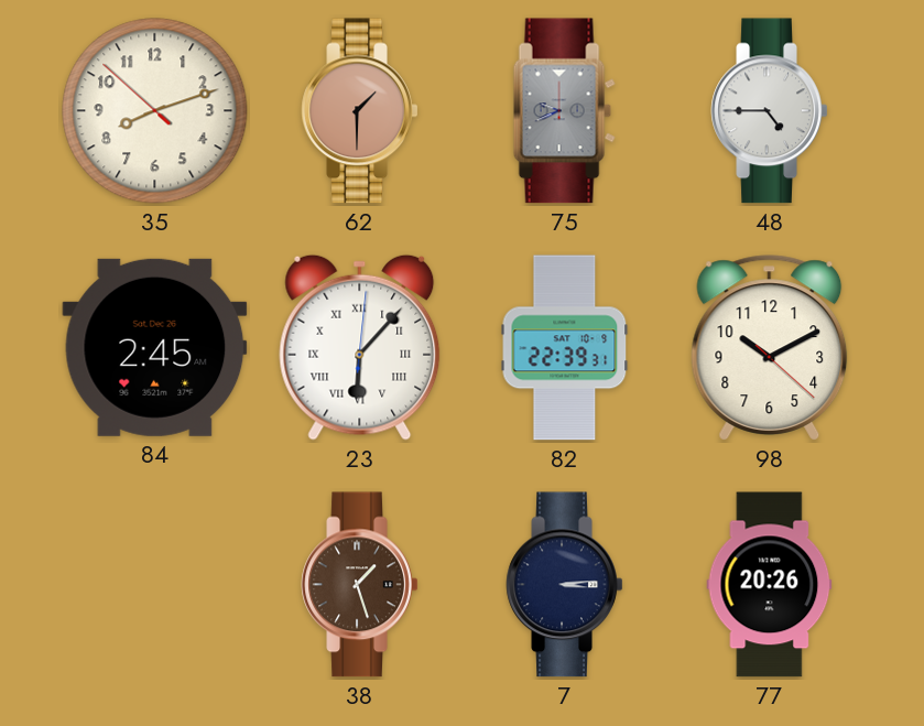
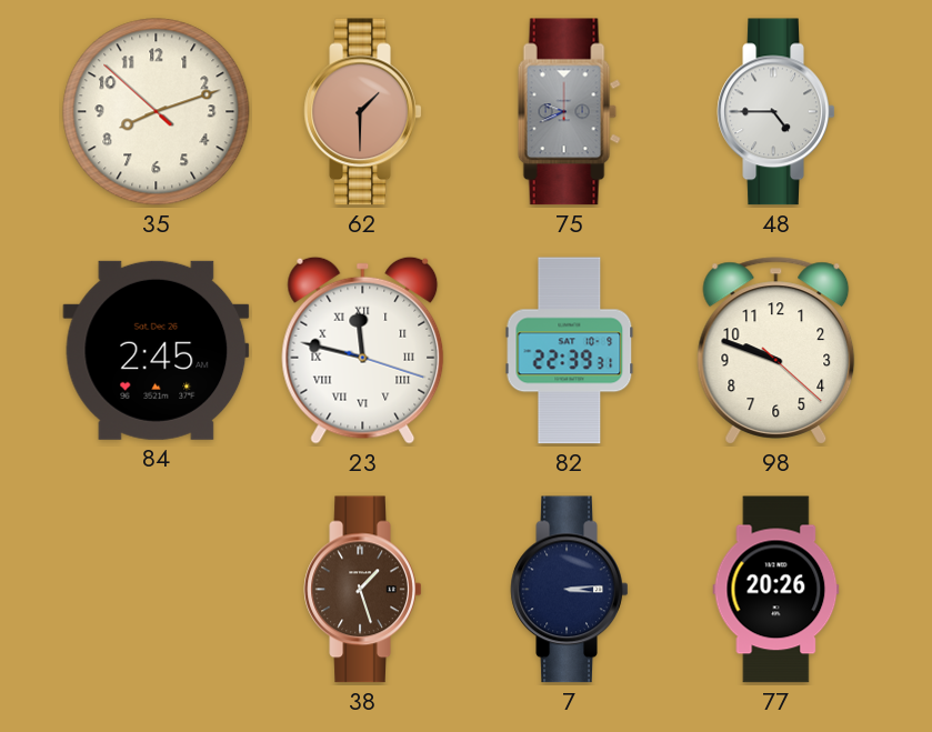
23: 6:07 -> 11:47
98: 10:10 -> 9:48
